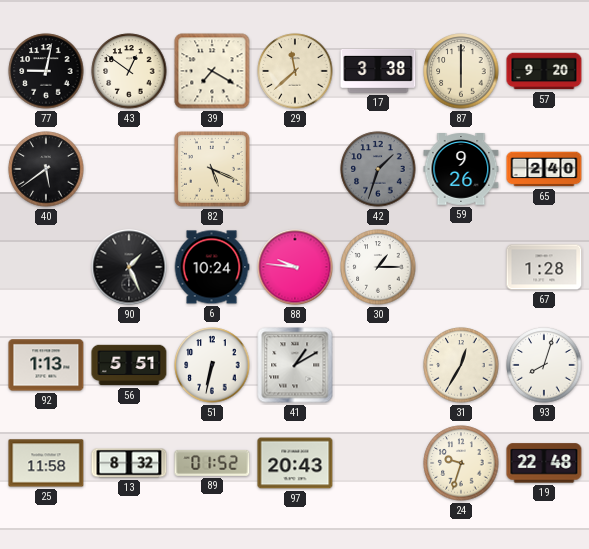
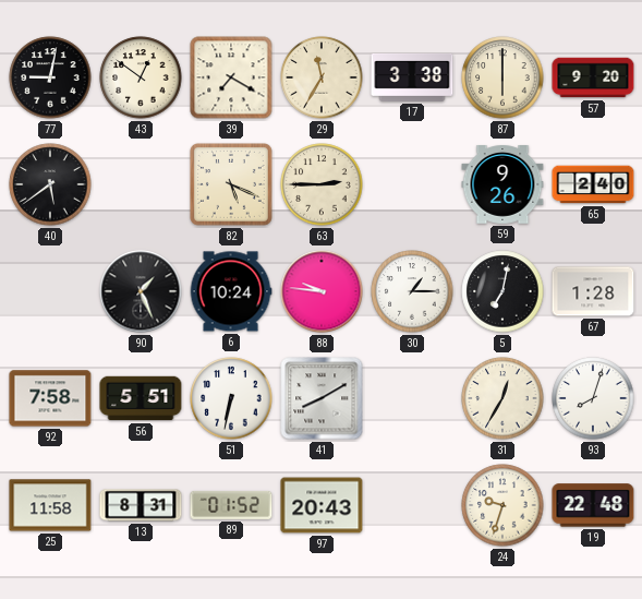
29: 11:38 -> 11:35
63: none -> 2:45
42: 1:33 -> none
5: none -> 7:02
92: 1:13 -> 7:58
41: 1:10 -> 8:10
13: 8:32 -> 8:31
